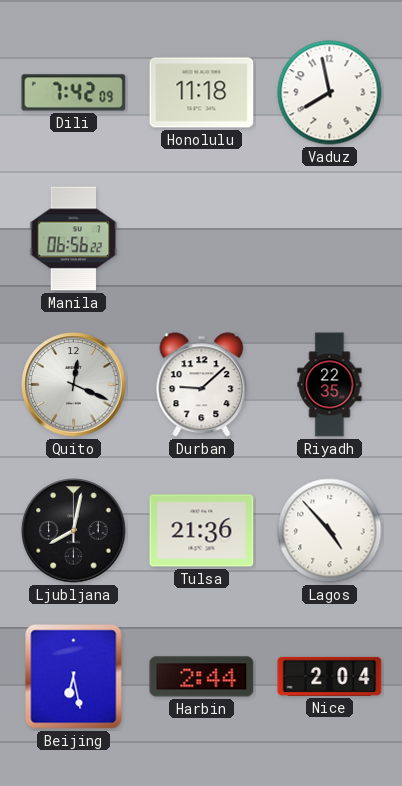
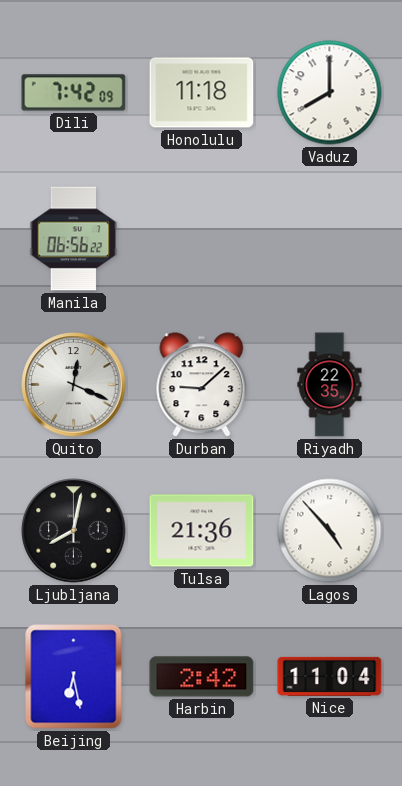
Vaduz: 7:58 -> 8:00
Harbin: 2:44 -> 2:42
Nice: 2:04 -> 11:04
